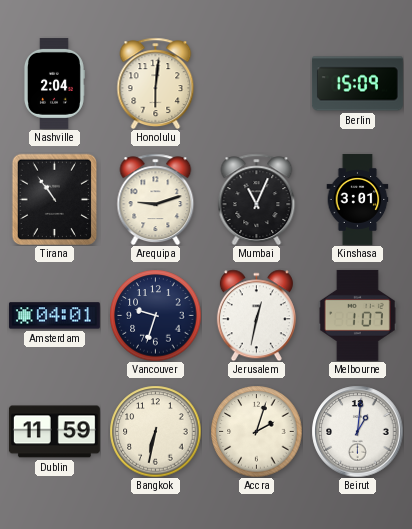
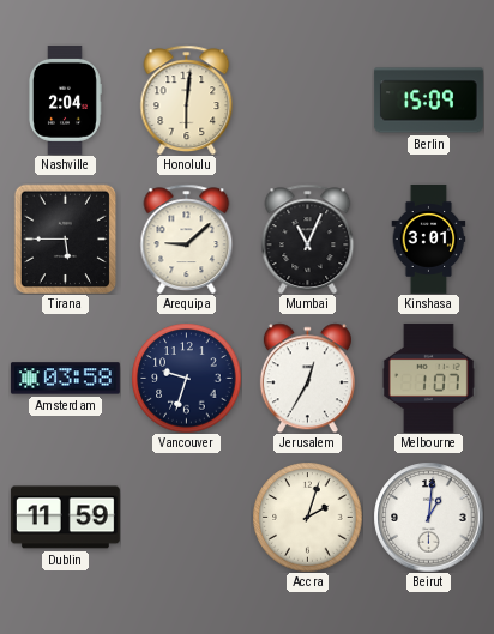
Tirana: 10:54 -> 5:45
Arequipa: 9:12 -> 9:08
Amsterdam: 04:01 -> 03:58
Jerusalem: 12:32 -> 12:35
Bangkok: 6:32 -> none
